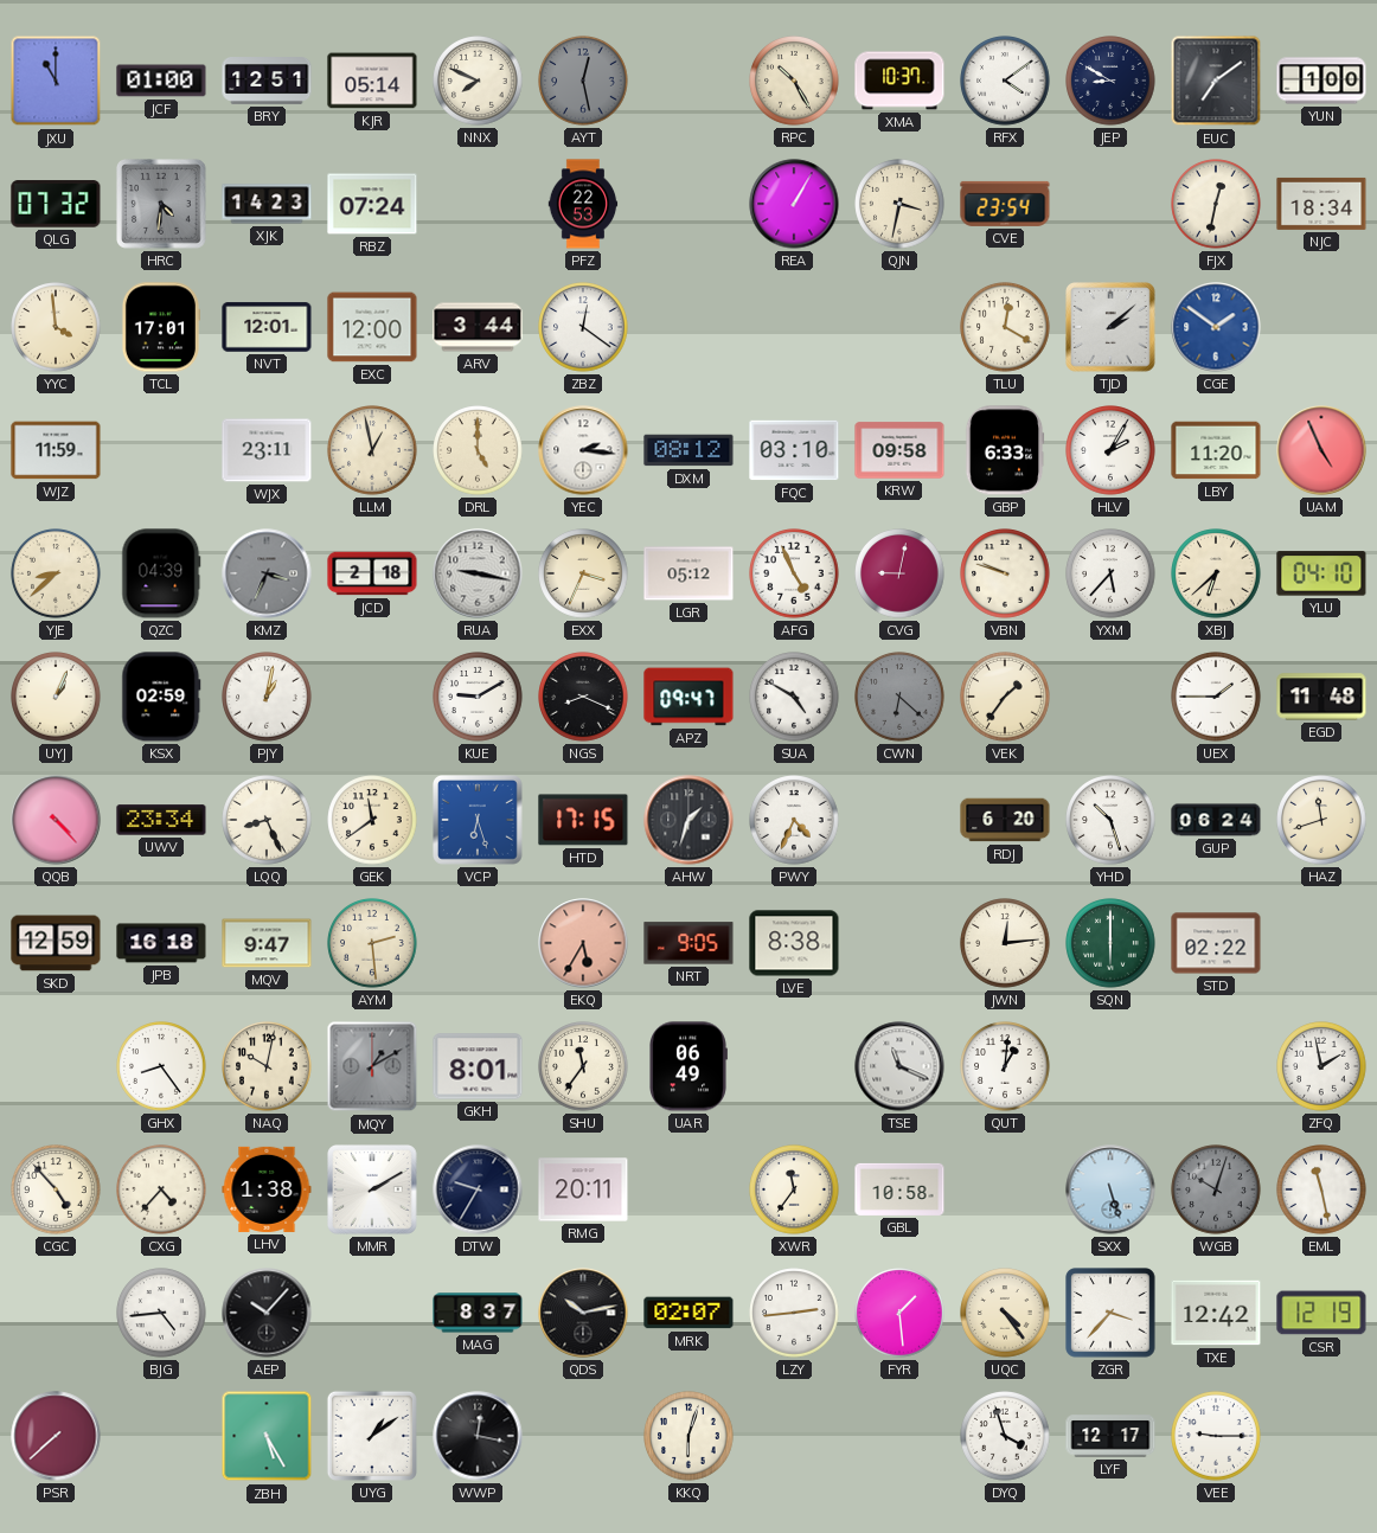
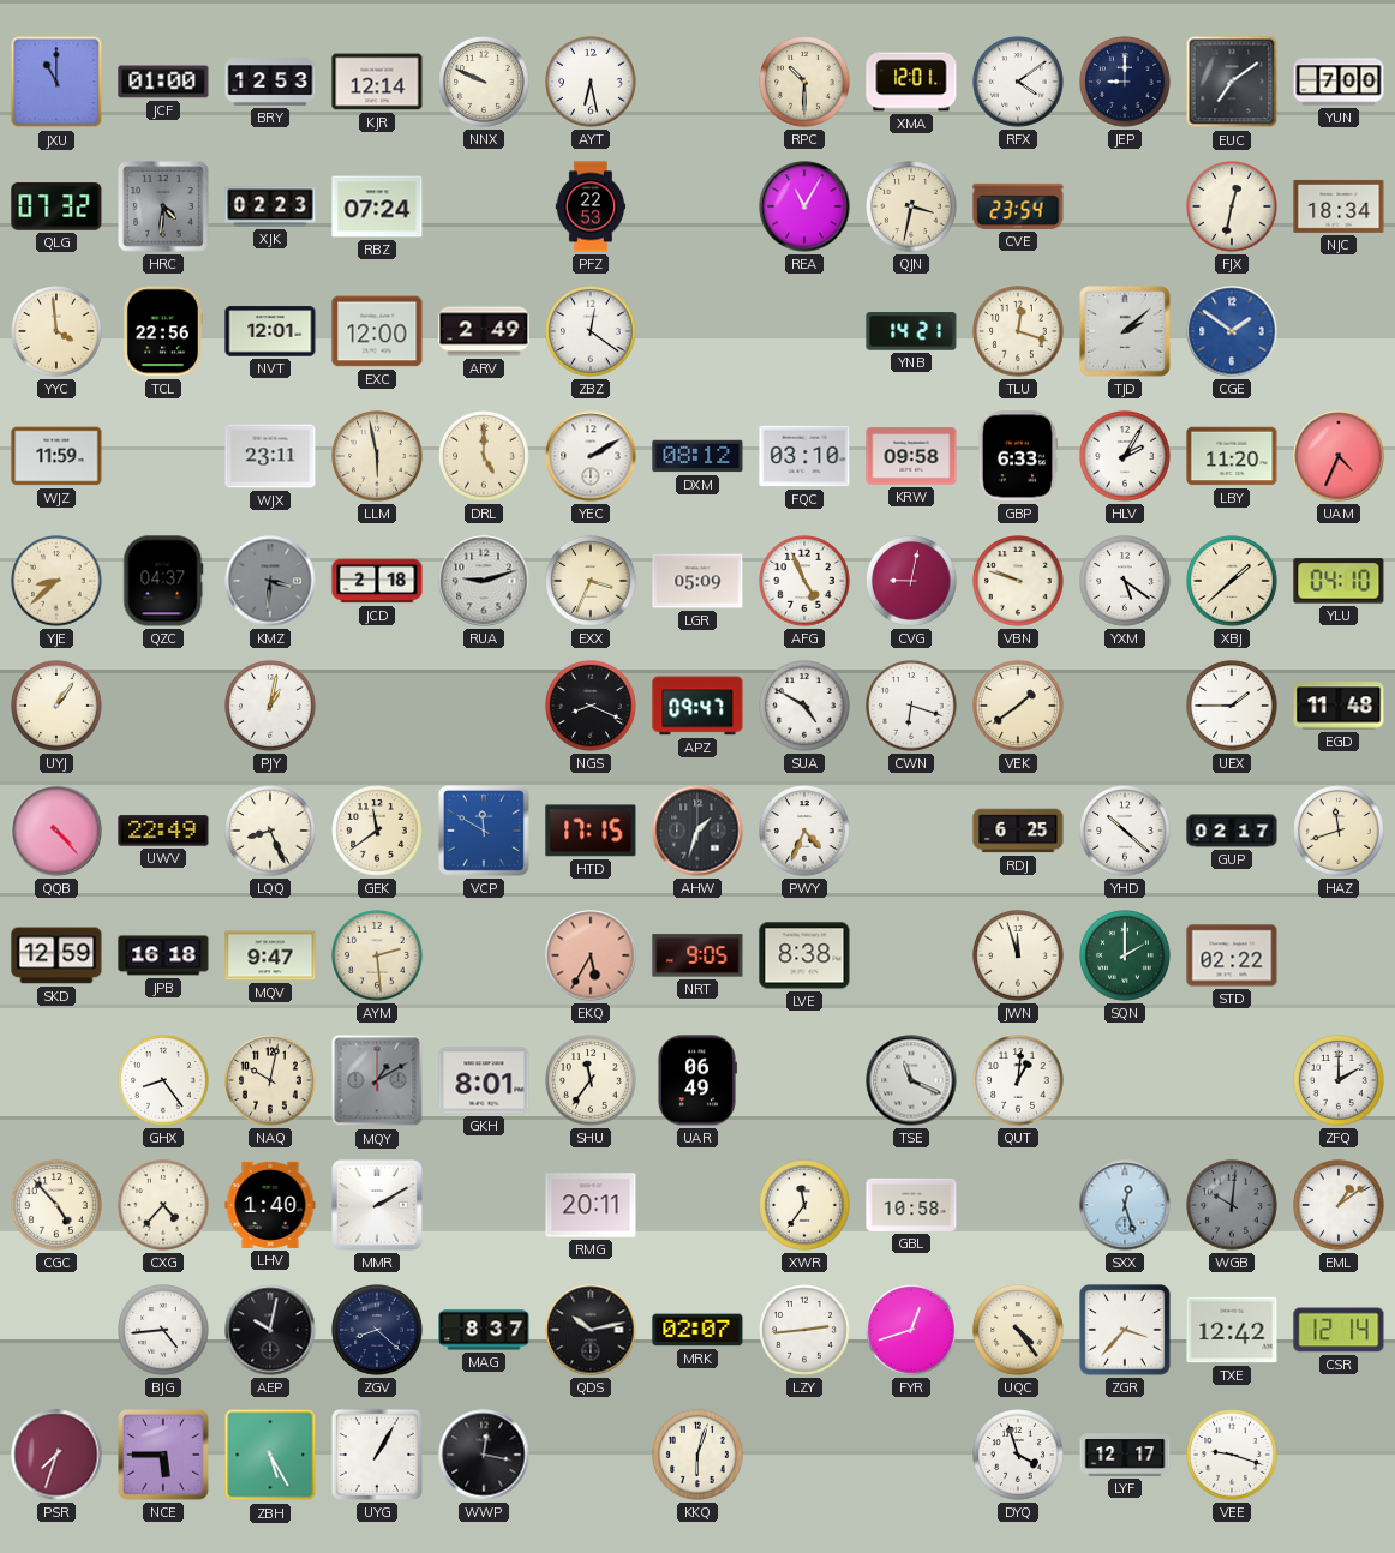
BRY: 12:51 -> 12:53
KJR: 05:14 -> 12:14
NNX: 7:49 -> 9:49
AYT: 12:28 -> 6:28
AYT dial: grey -> white
RPC: 10:25 -> 10:30
XMA: 10:37 -> 12:01
JEP: 8:50 -> 9:00
YUN: 1:00 -> 7:00
XJK: 14:23 -> 02:23
REA: 1:05 -> 11:05
TCL: 17:01 -> 22:56
ARV: 3:44 -> 2:49
YNB: none -> 14:21
TLU: 12:20 -> 12:18
LLM: 12:58 -> 5:58
YEC: 2:16 -> 2:10
UAM: 4:56 -> 4:34
QZC: 04:39 -> 04:37
KMZ: 3:34 -> 3:31
RUA: 9:17 -> 9:12
LGR: 05:12 -> 05:09
YXM: 5:37 -> 5:21
XBJ: 6:38 -> 1:38
UYJ: 1:04 -> 1:06
KSX: 02:59 -> none
KUE: 9:10 -> none
CWN: 6:22 -> 6:18
CWN dial: grey -> white
VEK: 1:36 -> 1:39
UWV: 23:34 -> 22:49
VCP: 6:27 -> 11:50
RDJ: 6:20 -> 6:25
YHD: 10:27 -> 10:22
GUP: 06:24 -> 02:17
JWN: 12:14 -> 11:57
SQN: 6:00 -> 2:00
ZFQ: 1:58 -> 2:00
LHV: 1:38 -> 1:40
DTW: 9:35 -> none
SXX: 5:27 -> 12:27
WGB: 10:03 -> 10:01
EML: 11:28 -> 1:09
AEP: 10:07 -> 10:02
ZGV: none -> 8:22
FYR: 1:29 -> 12:42
CSR: 12:19 -> 12:14
PSR: 7:38 -> 7:33
NCE: none -> 5:45
UYG: 1:09 -> 1:05
VEE: 9:15 -> 9:18
